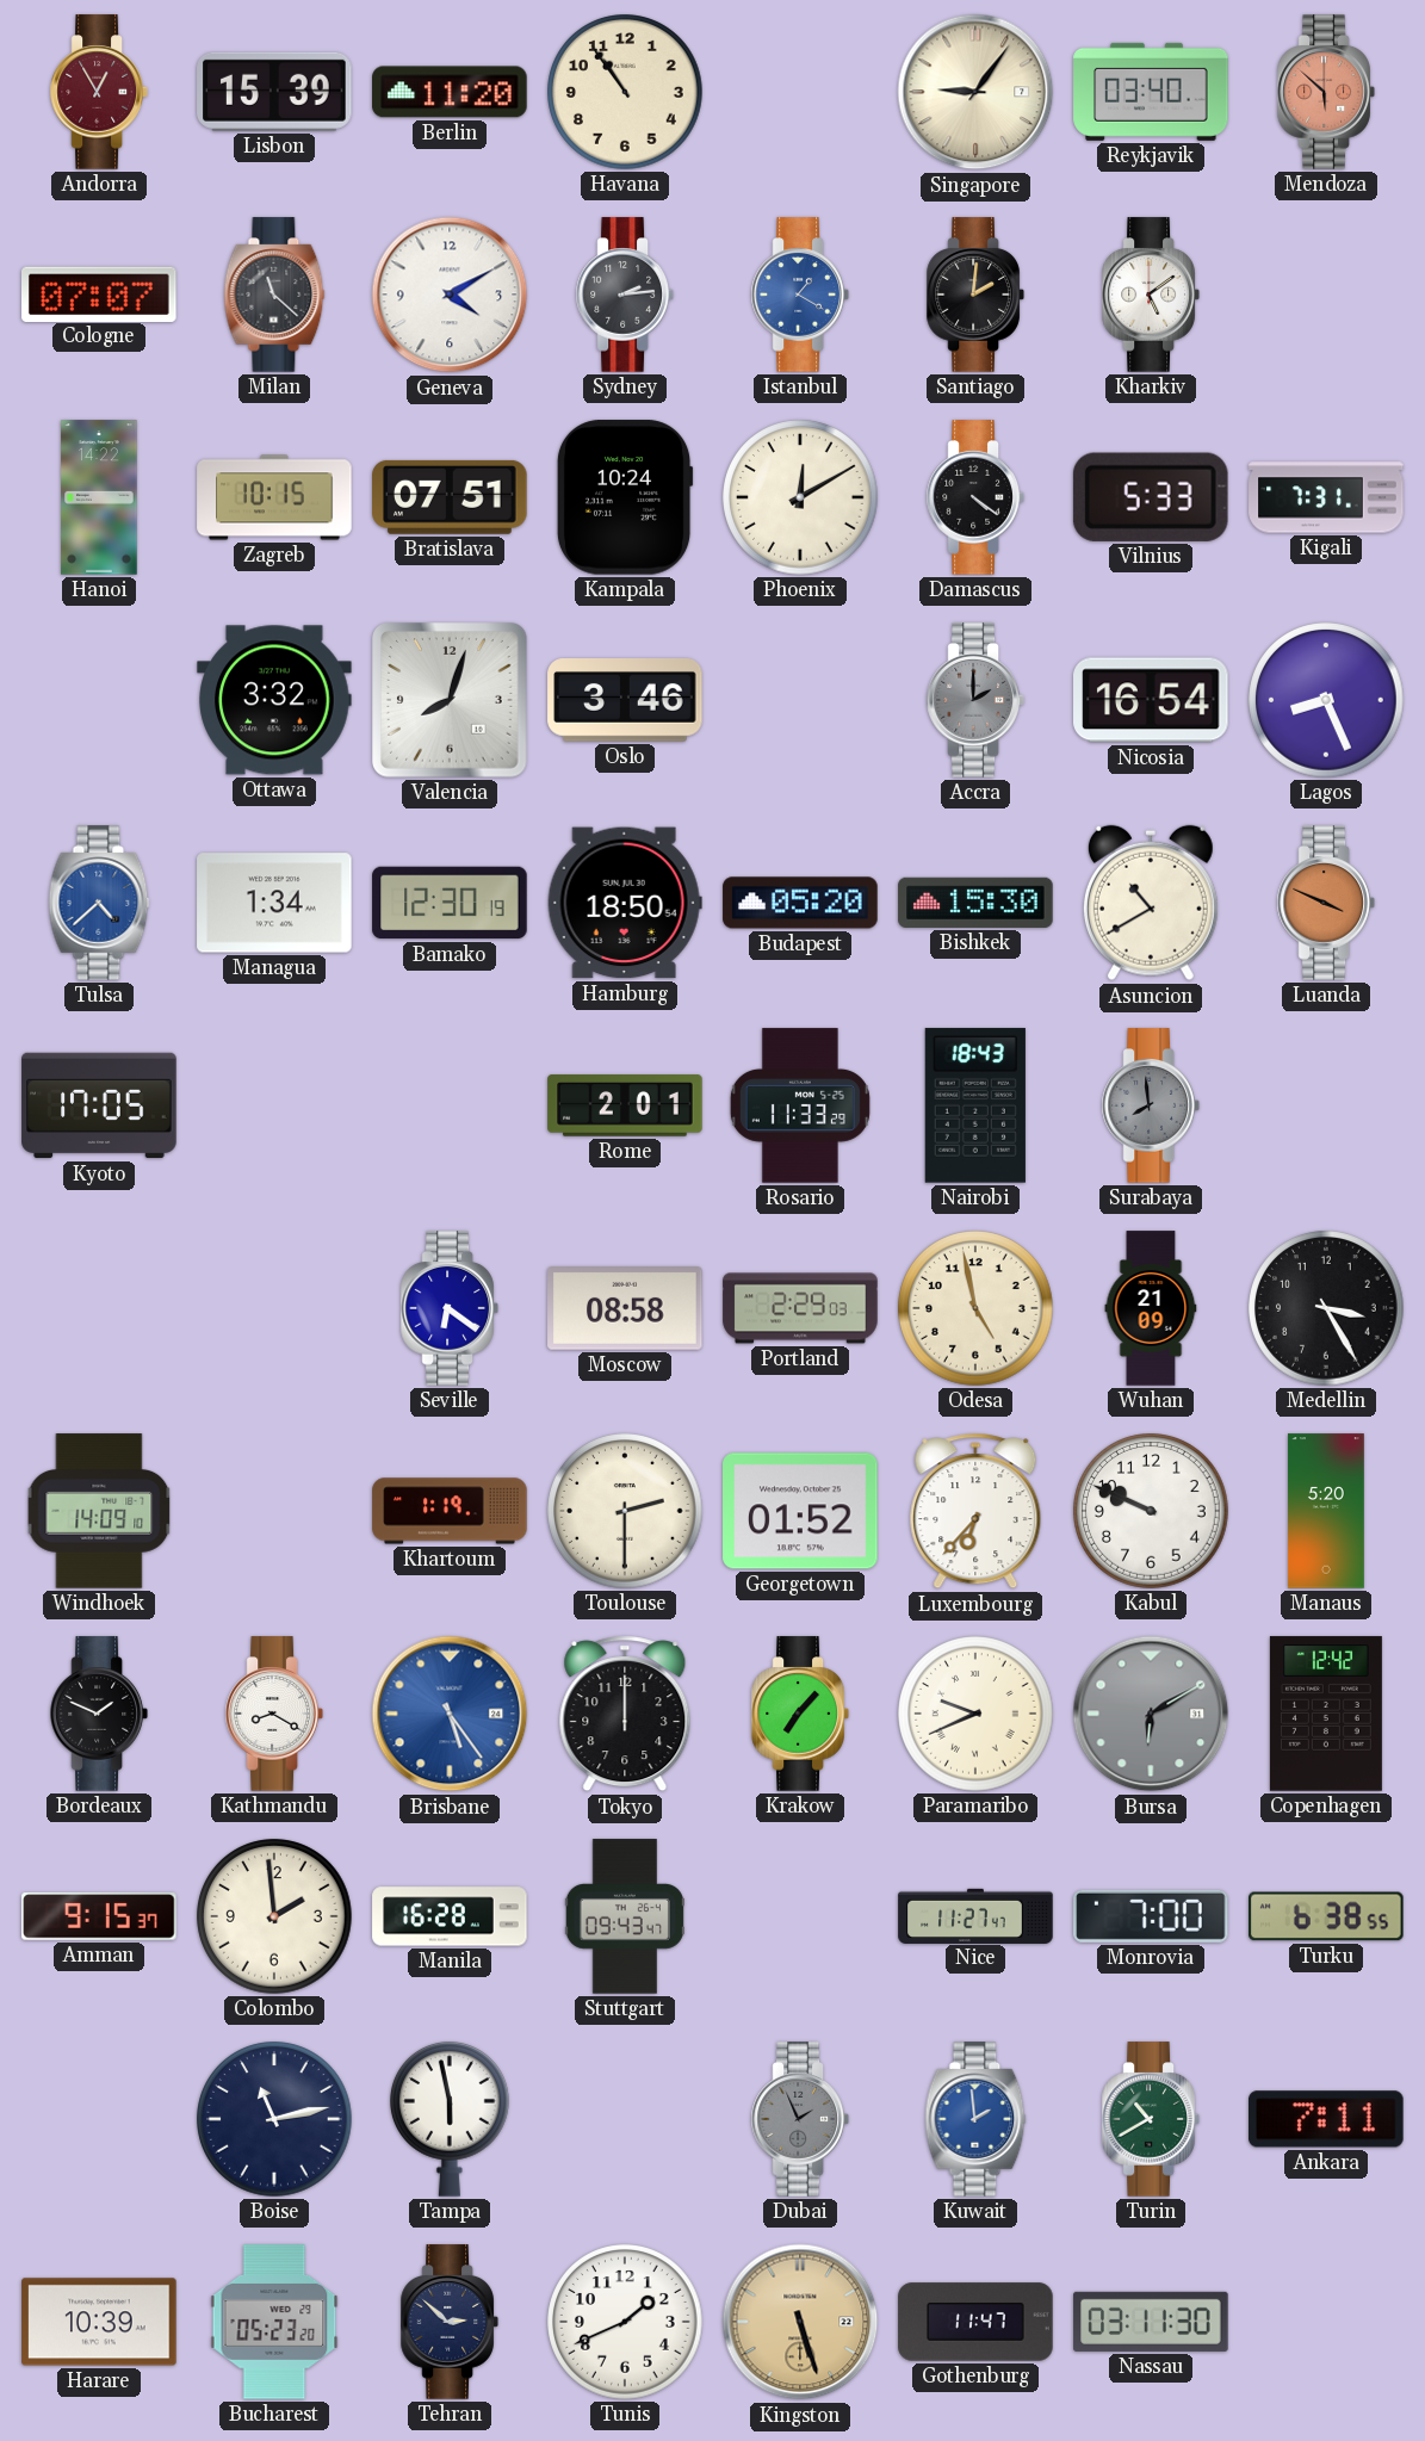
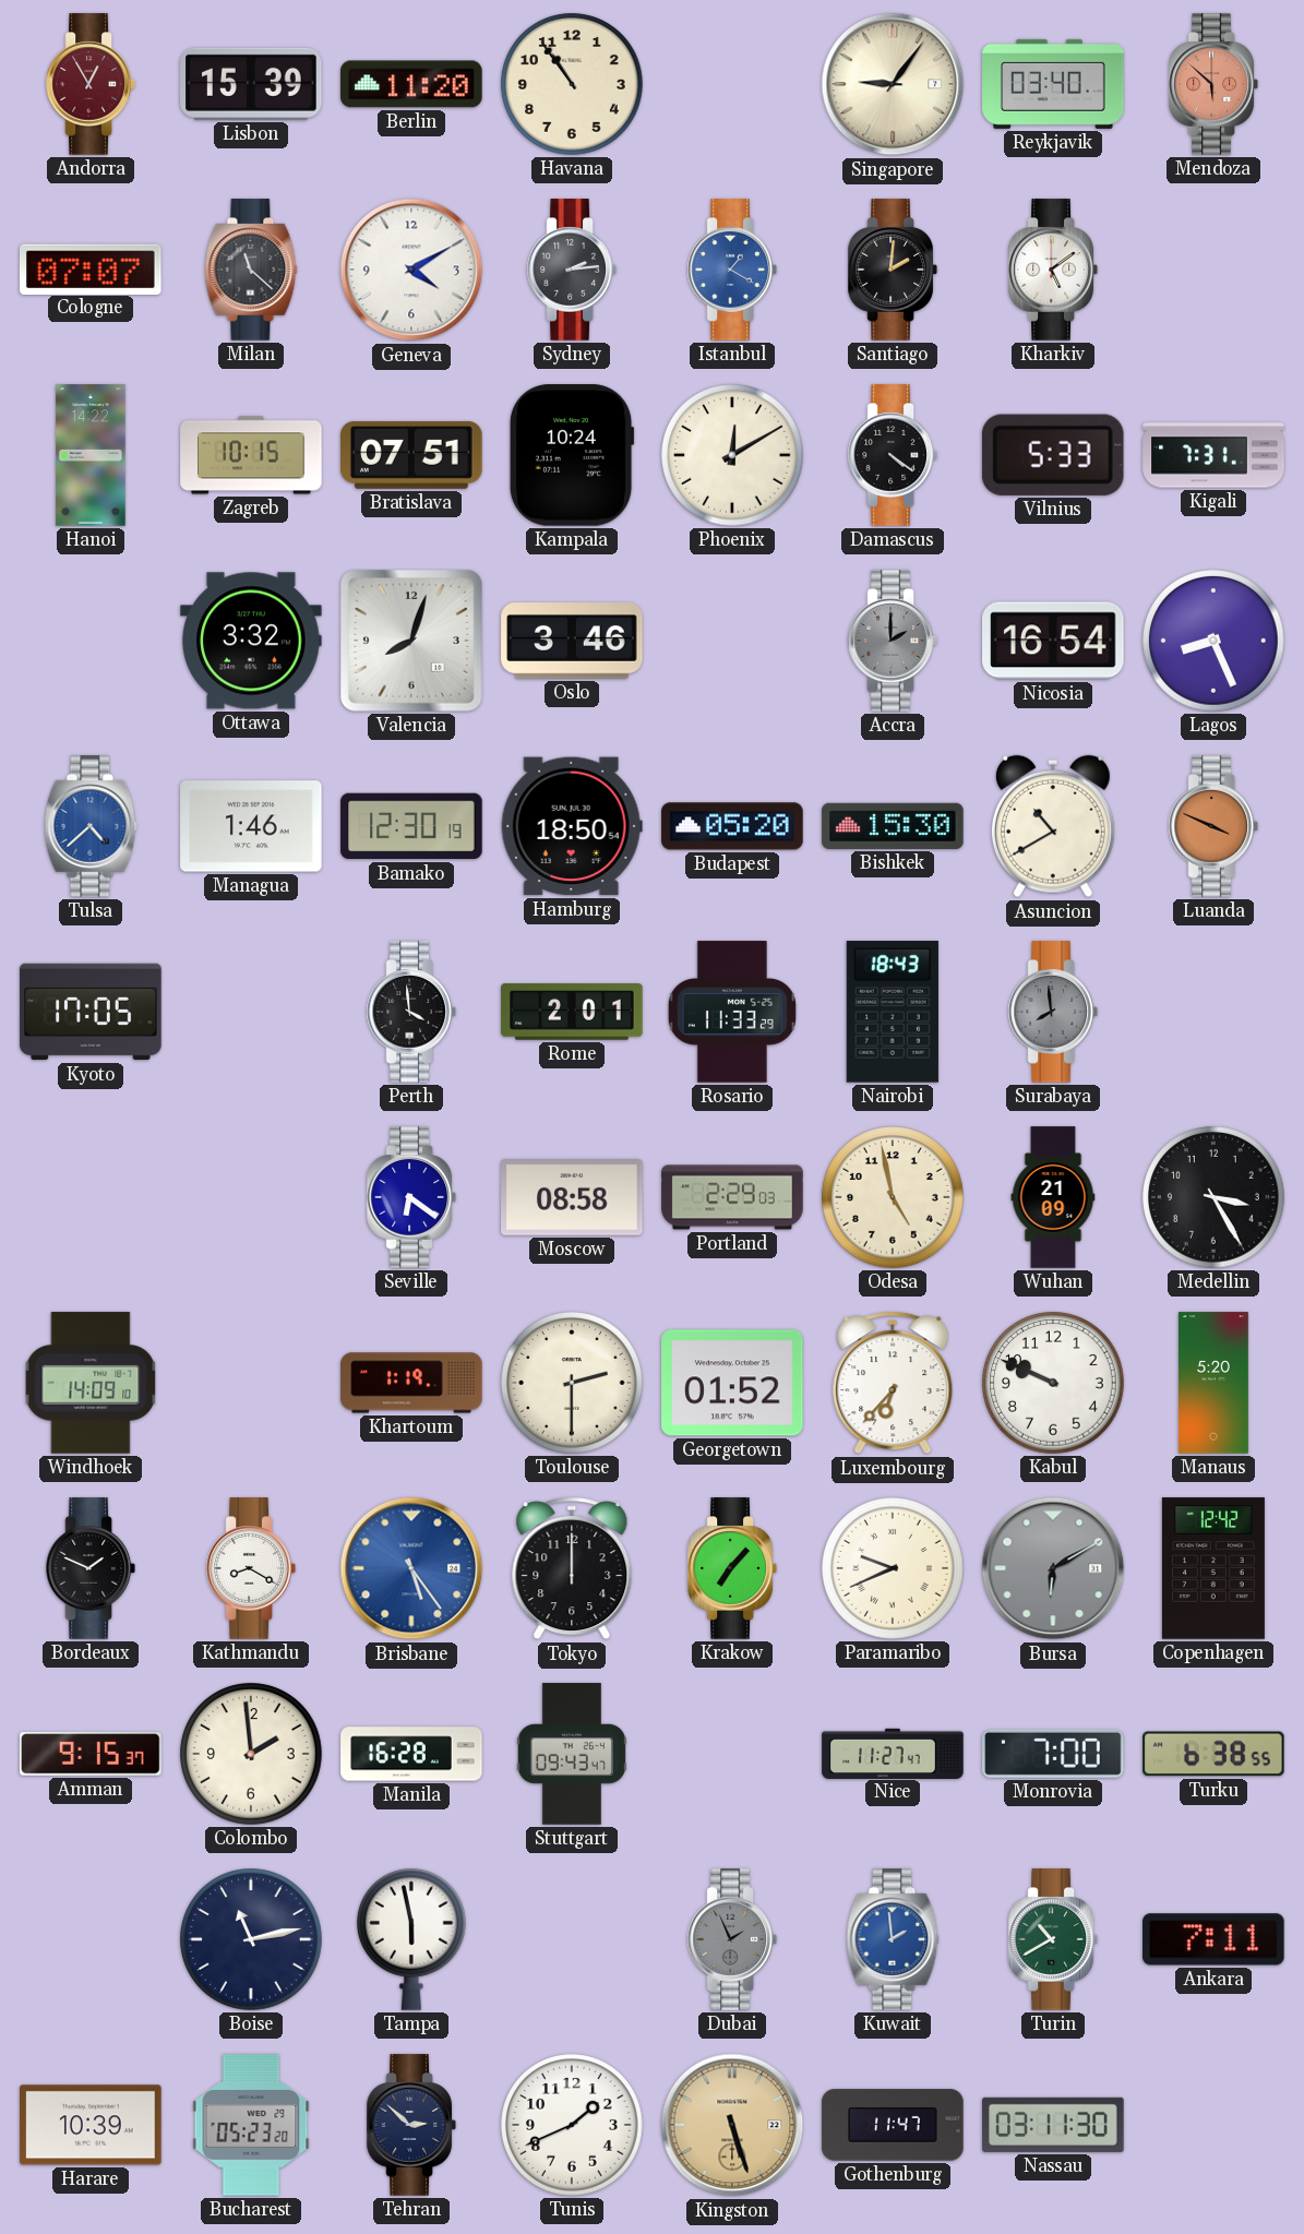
Managua: 1:34 -> 1:46
Perth: none -> 3:59
